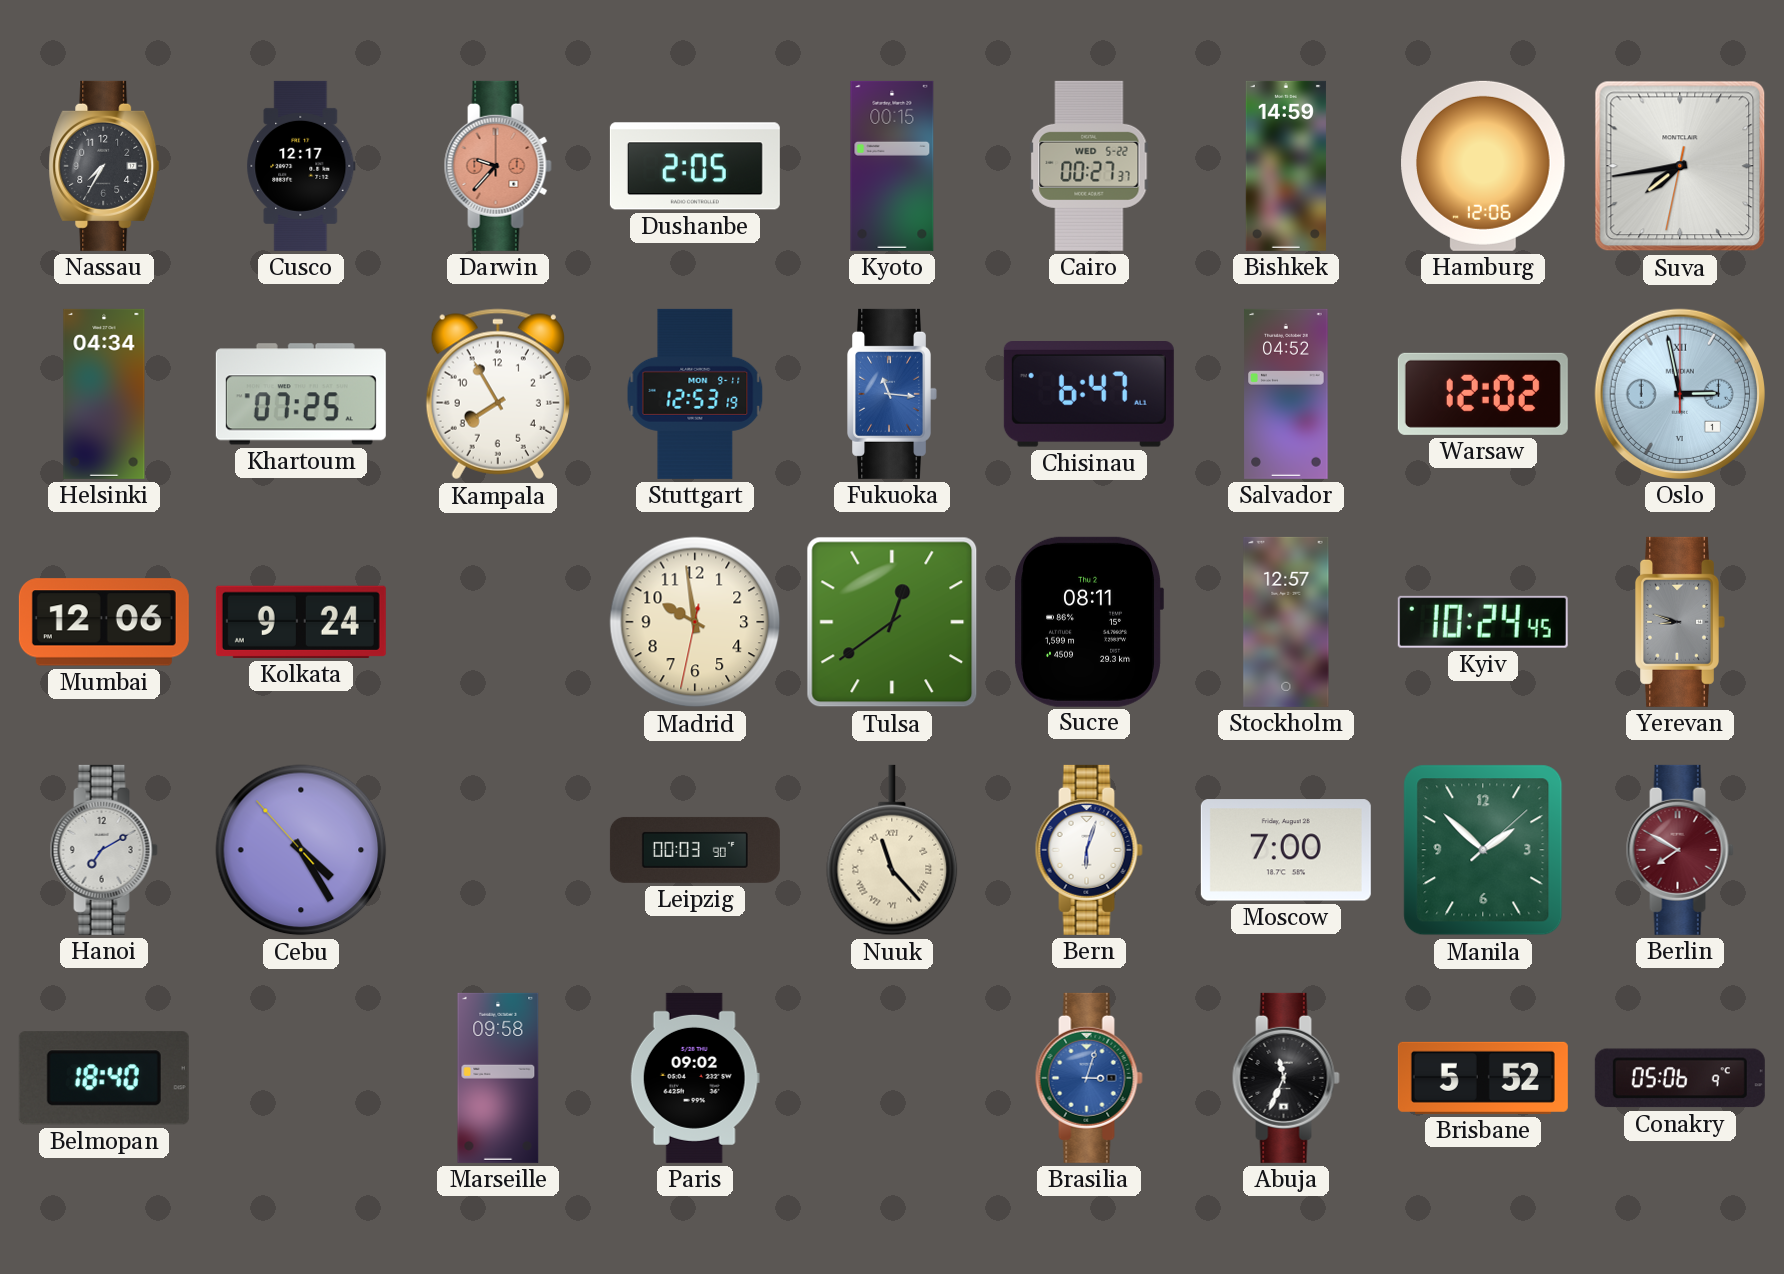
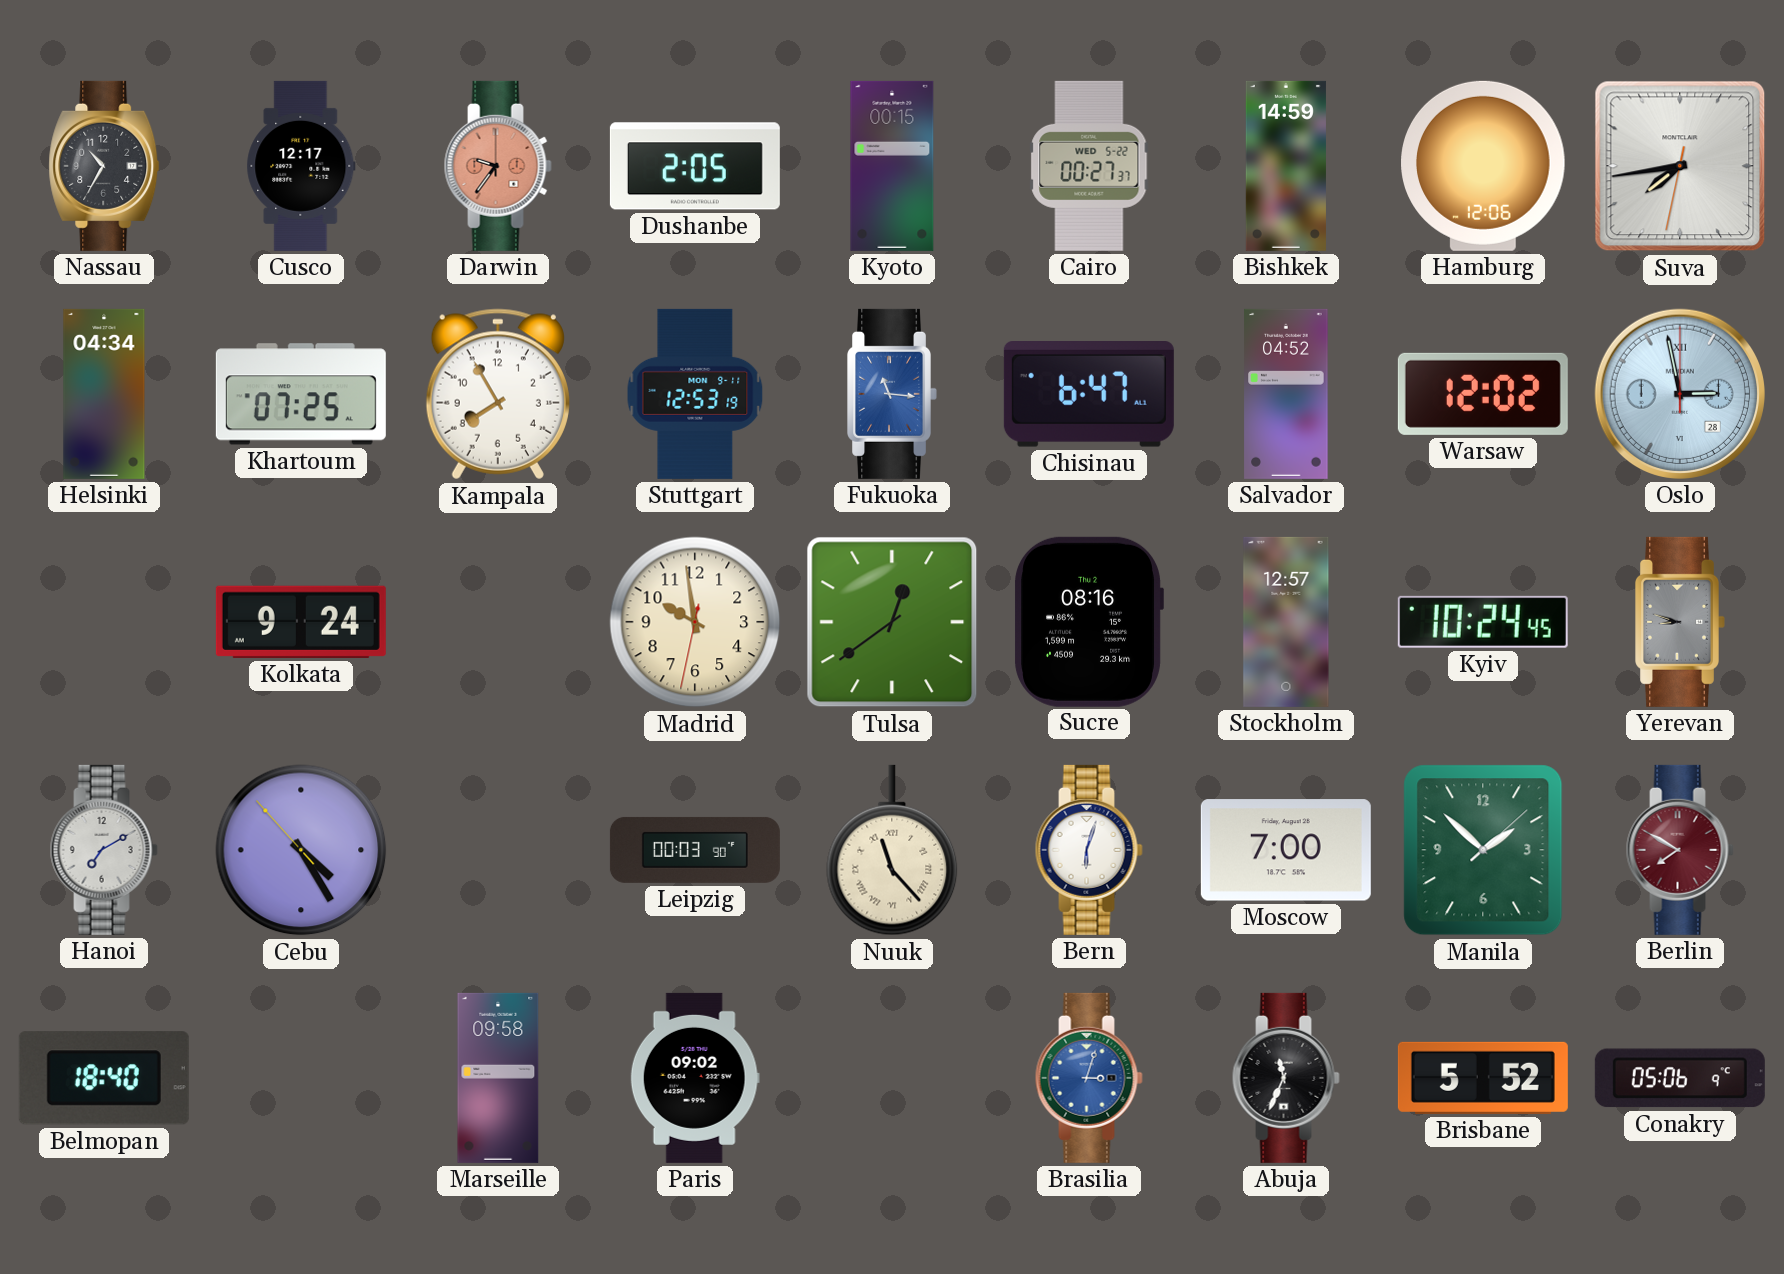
Nassau: 7:35 -> 10:35
Darwin: 9:37 -> 9:36
Oslo date: 1 -> 28
Mumbai: 12:06 -> none
Sucre: 08:11 -> 08:16
